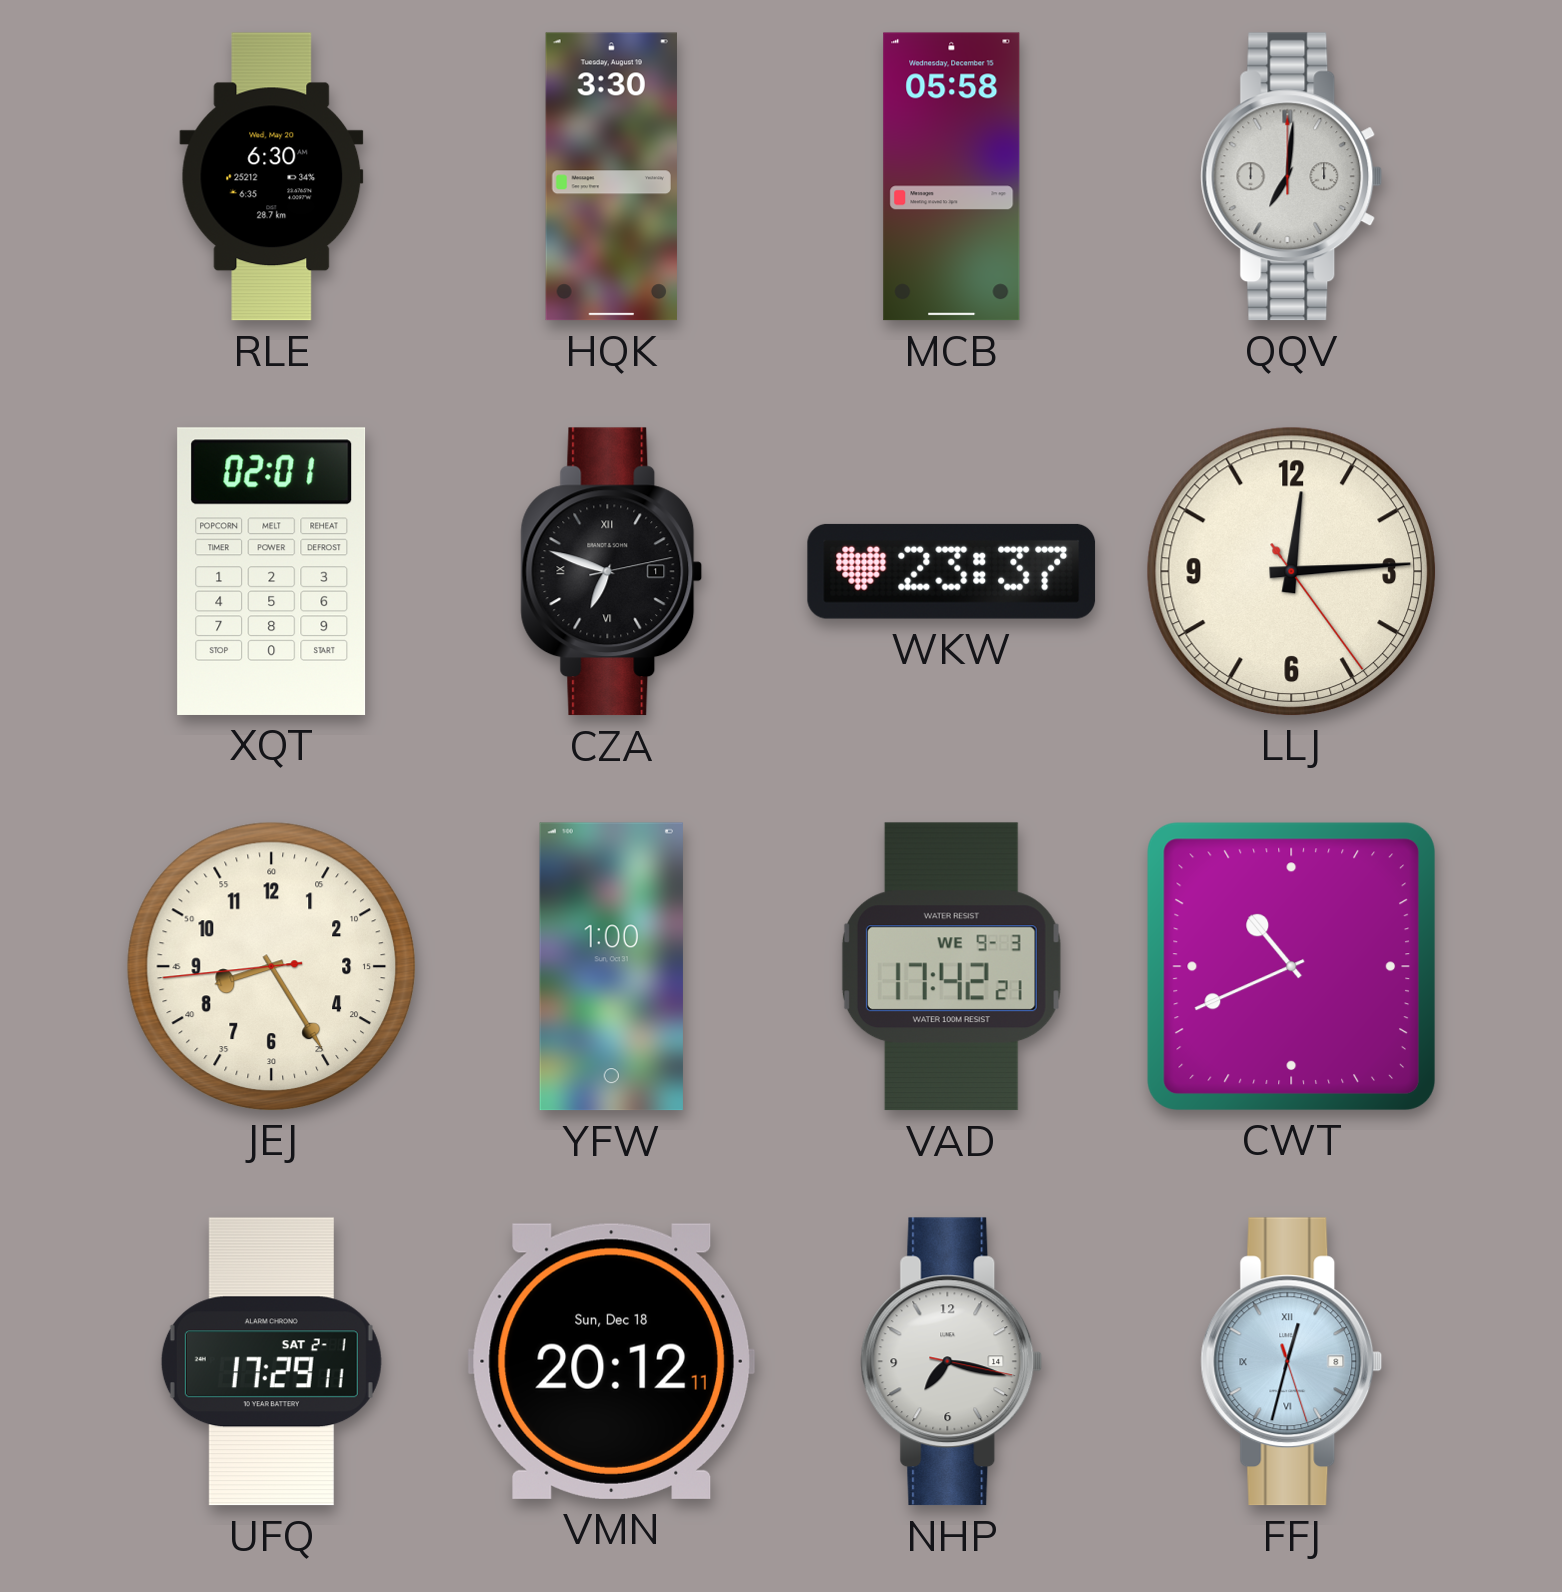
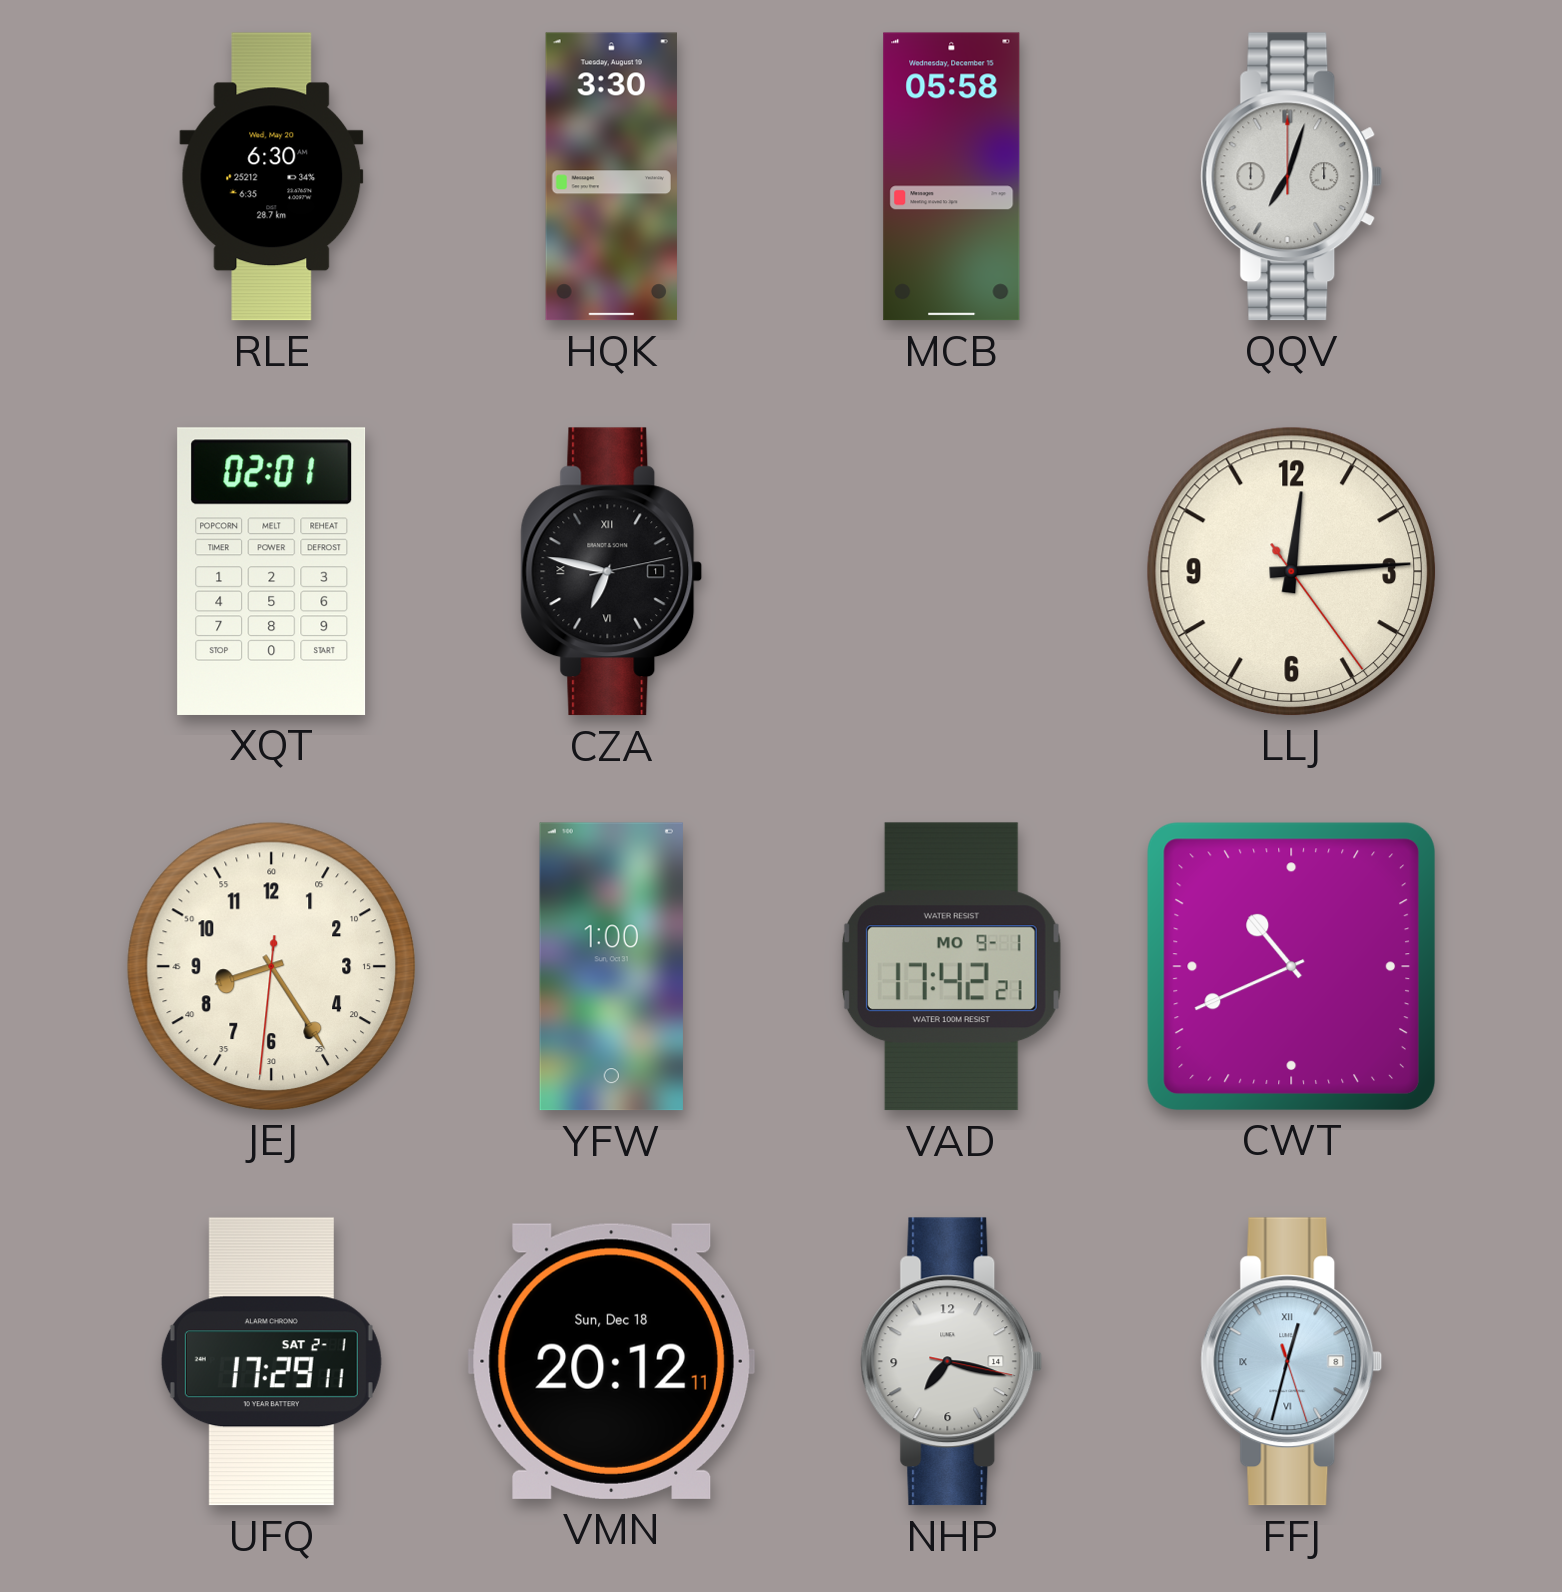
QQV: 7:01 -> 7:03
CZA: 6:48 -> 6:47
WKW: 23:37 -> none
JEJ: 8:24:44 -> 8:24:31
VAD date: WE 9-3 -> MO 9-1
